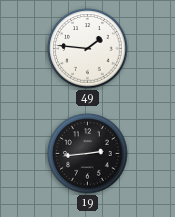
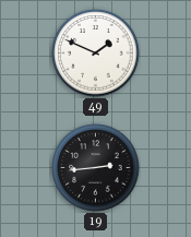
49: 1:46 -> 1:49
